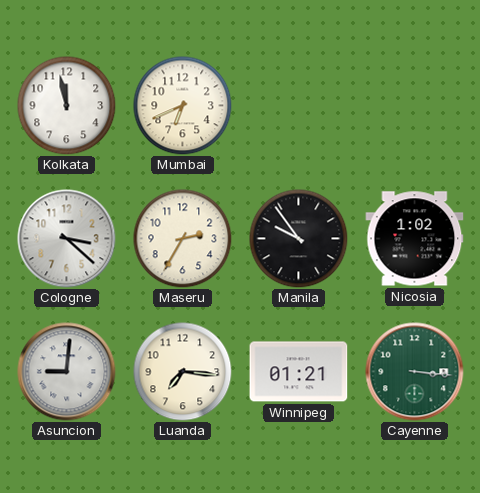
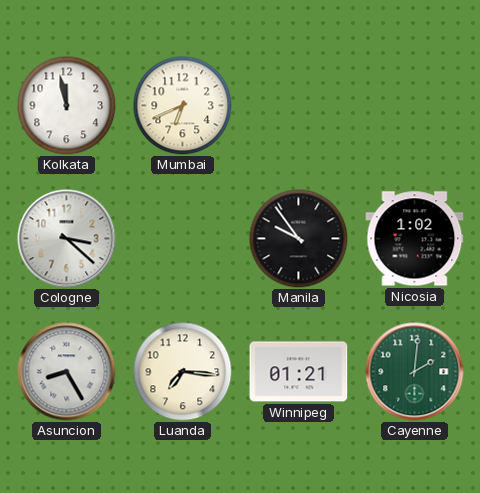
Maseru: 2:35 -> none
Asuncion: 9:01 -> 8:25
Cayenne: 3:16 -> 2:01
